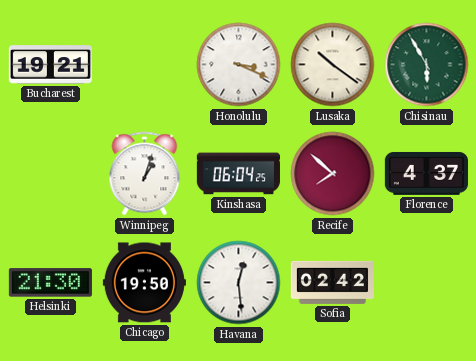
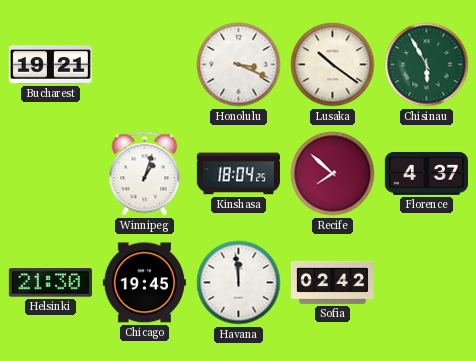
Kinshasa: 06:04 -> 18:04
Chicago: 19:50 -> 19:45
Havana: 12:29 -> 11:59
